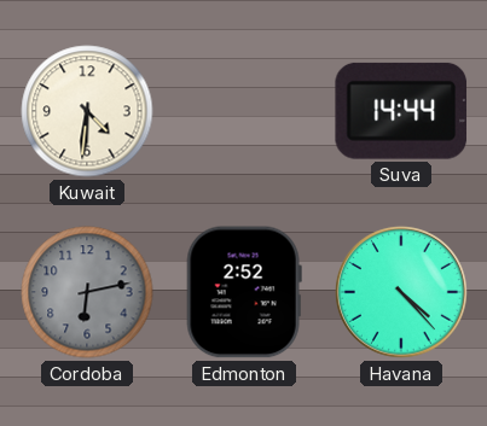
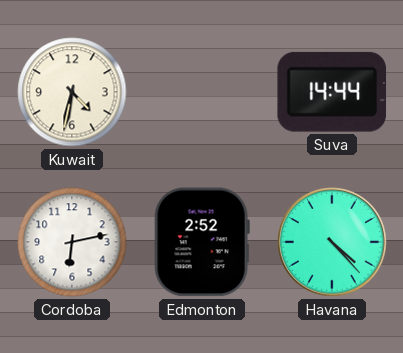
Kuwait: 4:31 -> 4:32
Cordoba dial: grey -> white
